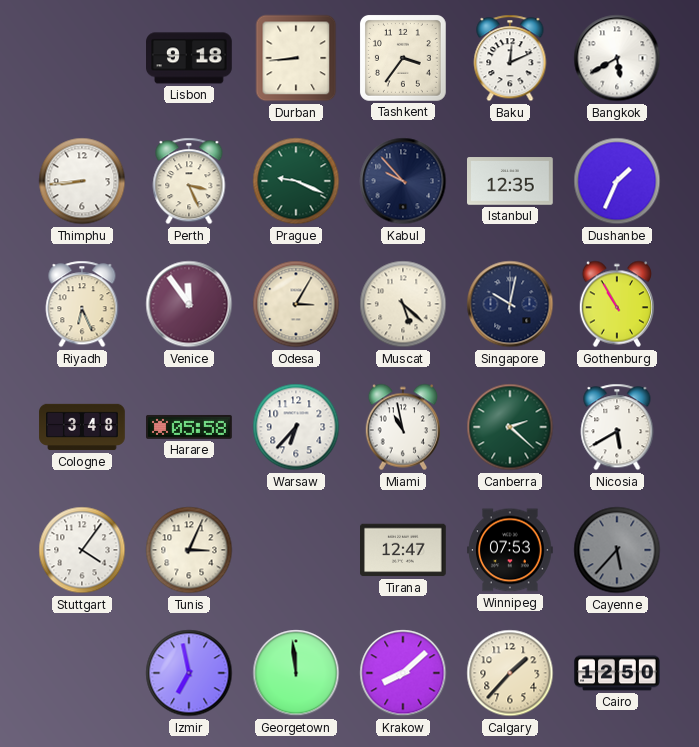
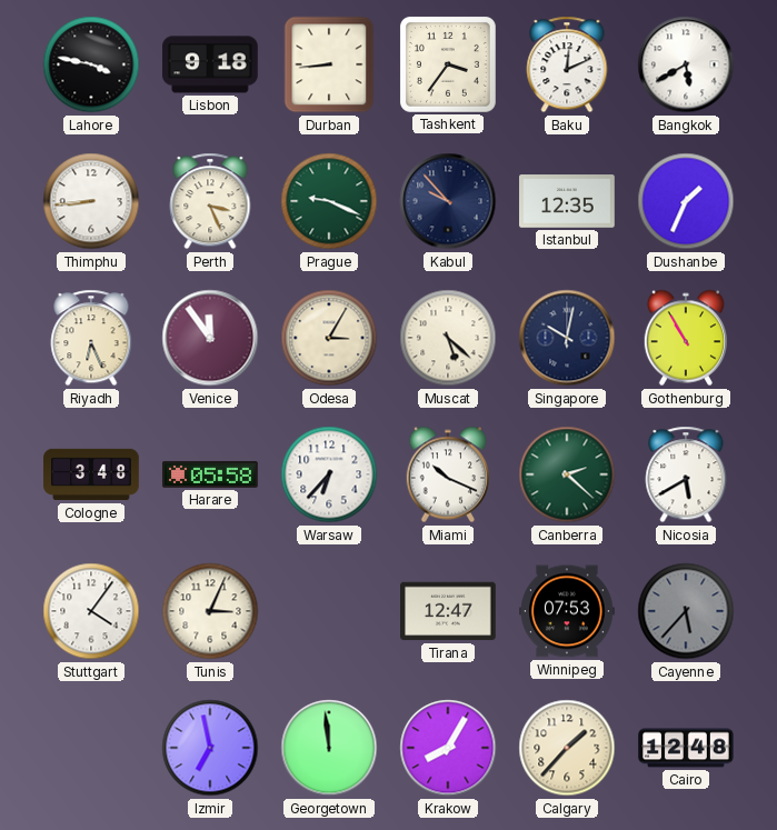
Lahore: none -> 3:47
Miami: 10:58 -> 10:19
Krakow: 8:08 -> 8:05
Cairo: 12:50 -> 12:48
